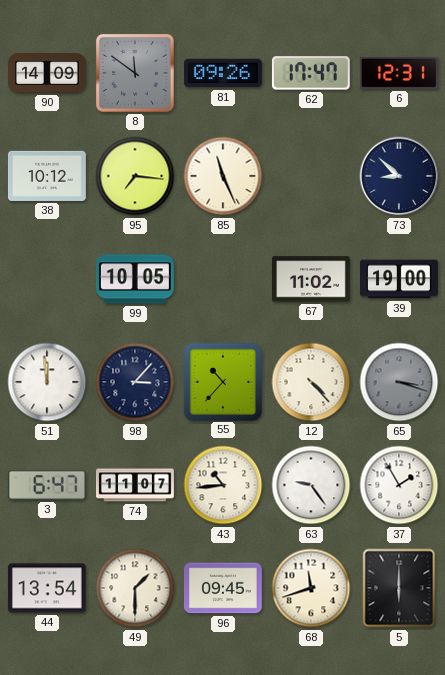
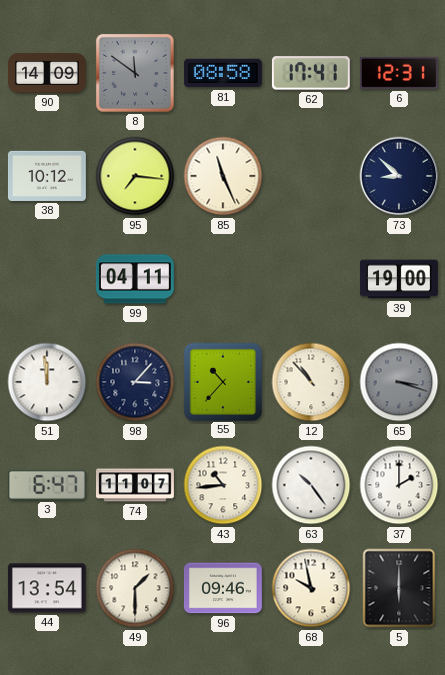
81: 09:26 -> 08:58
62: 17:47 -> 17:41
99: 10:05 -> 04:11
67: 11:02 -> none
12: 4:23 -> 10:53
63: 9:24 -> 10:24
37: 1:55 -> 2:00
96: 09:45 -> 09:46
68: 11:42 -> 9:58
